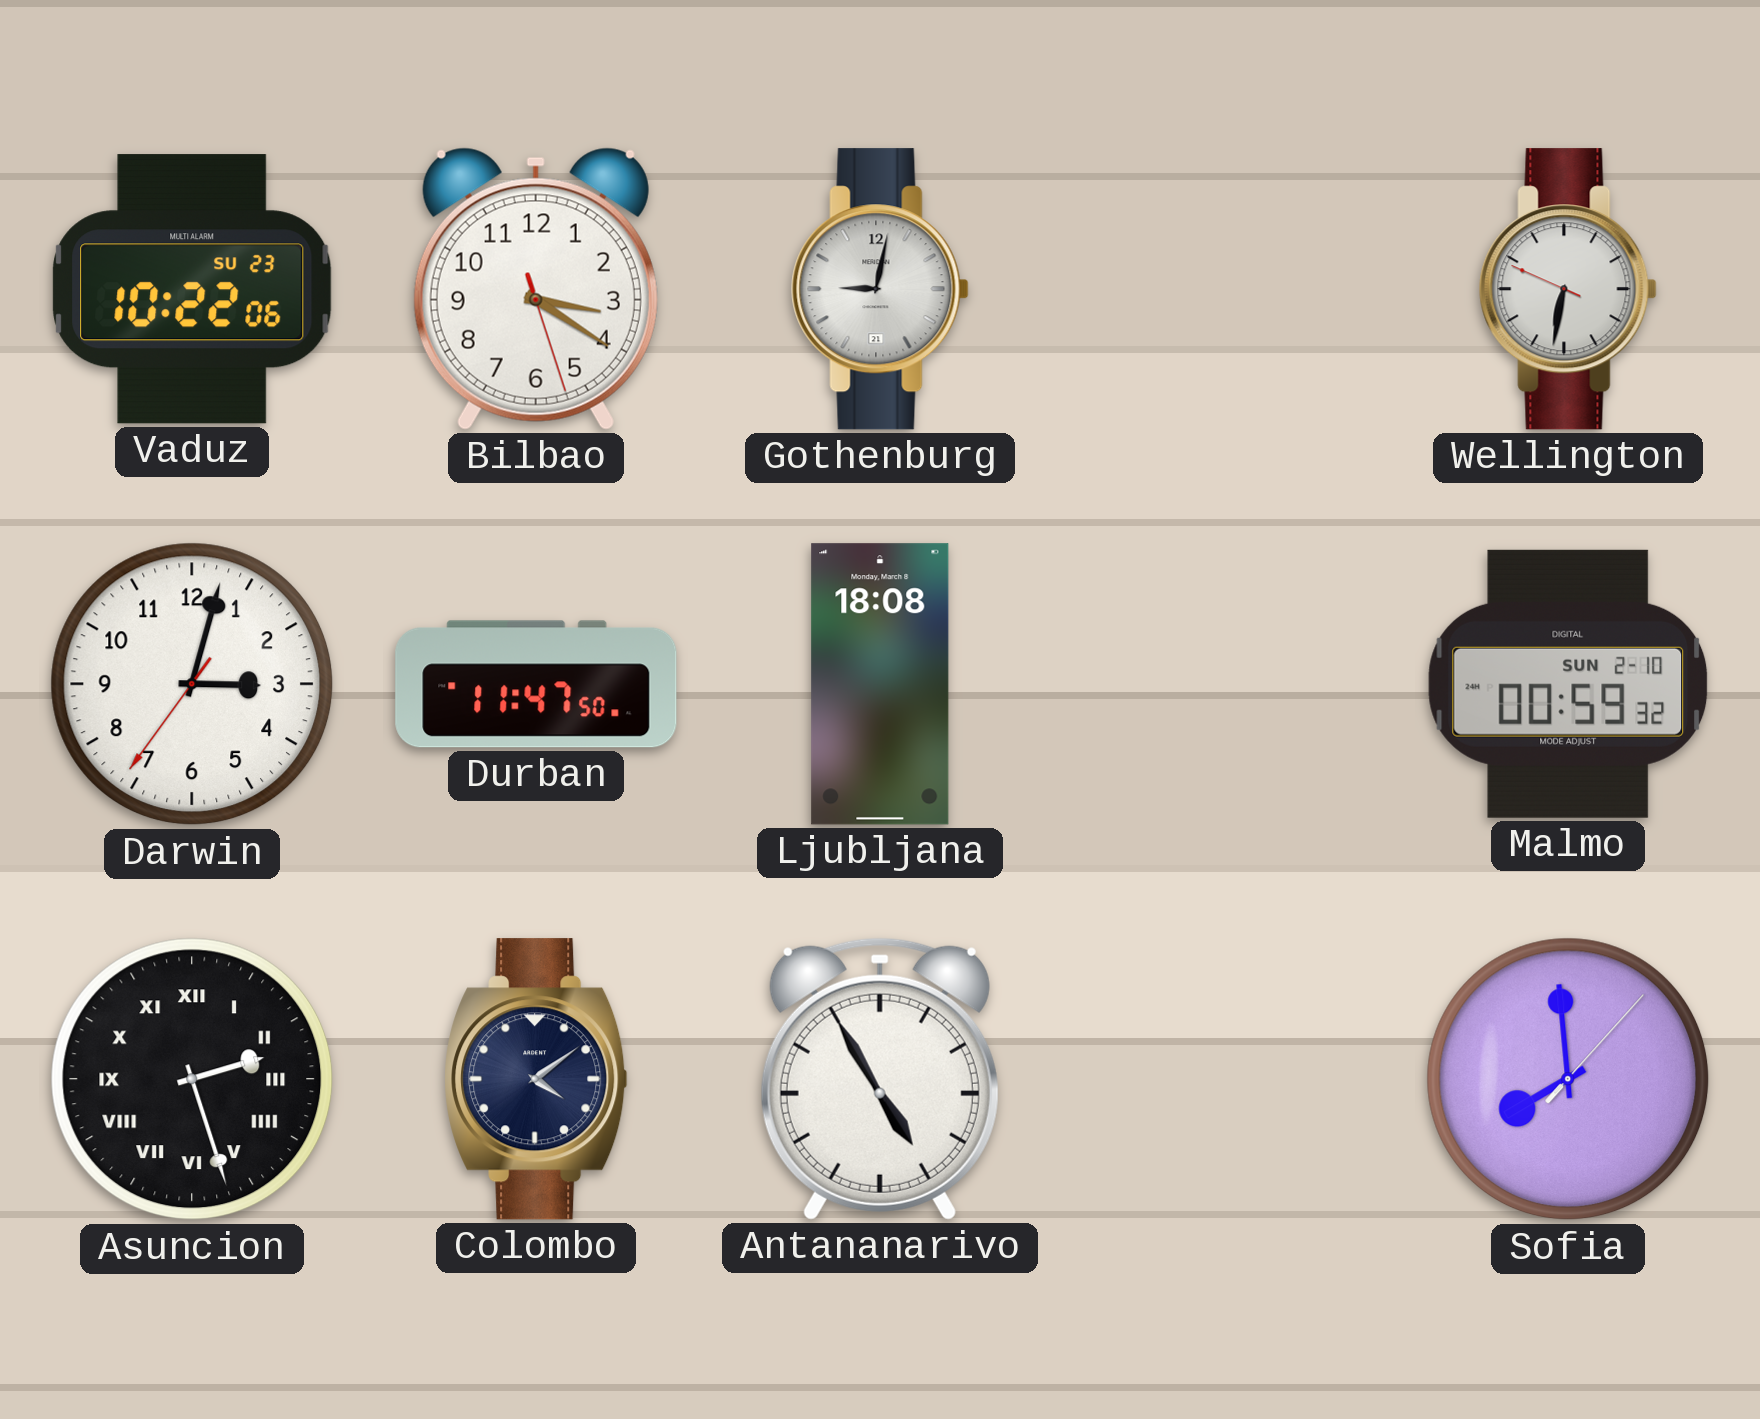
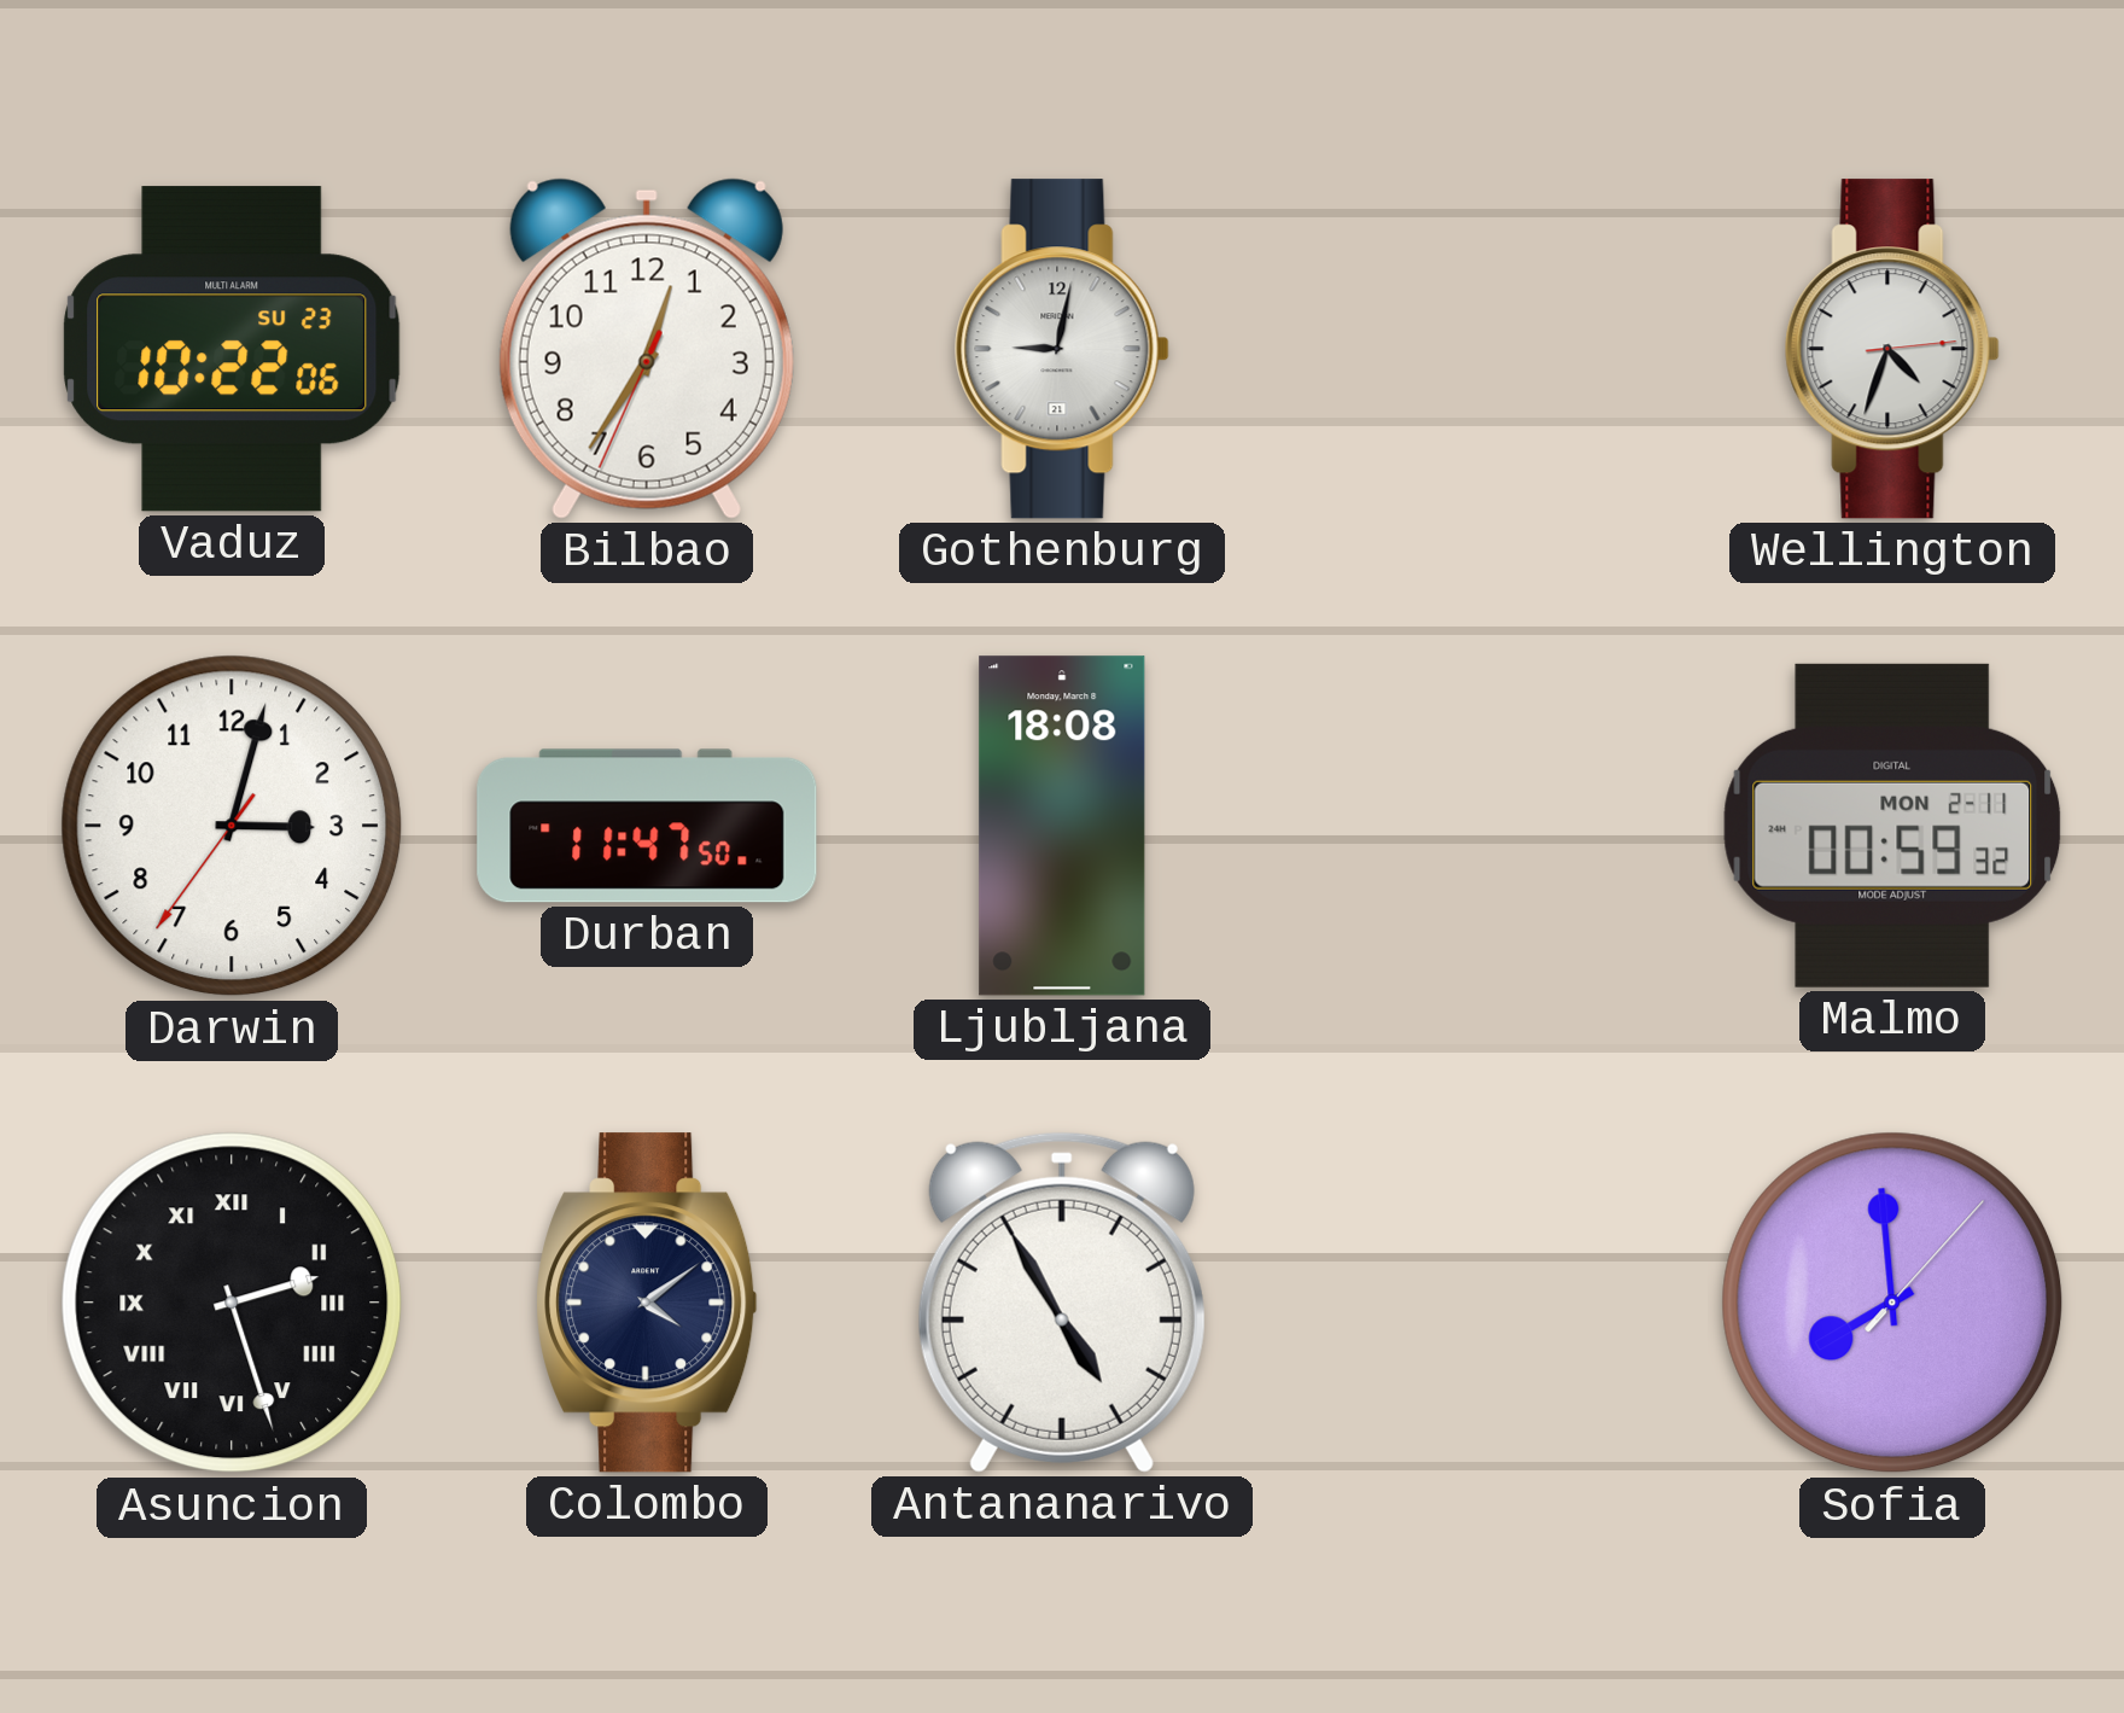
Bilbao: 3:20 -> 12:35
Wellington: 6:31 -> 4:33
Malmo date: SUN 2-10 -> MON 2-11
